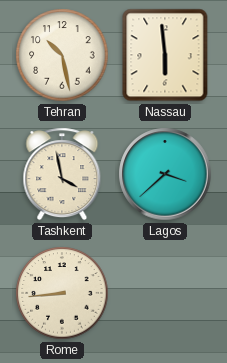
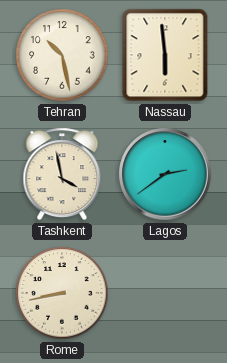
Lagos: 3:38 -> 2:39
Rome: 8:44 -> 8:43
